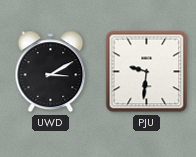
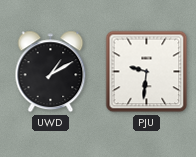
UWD: 3:10 -> 1:10
